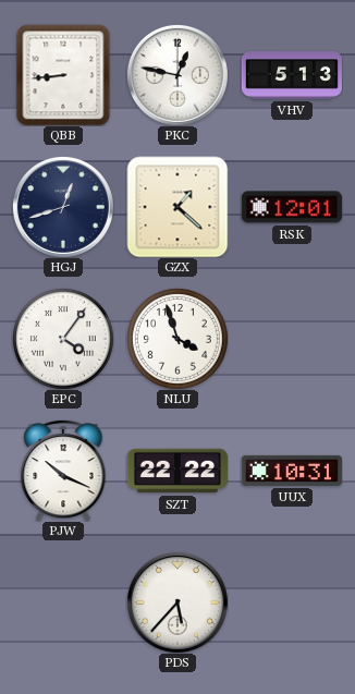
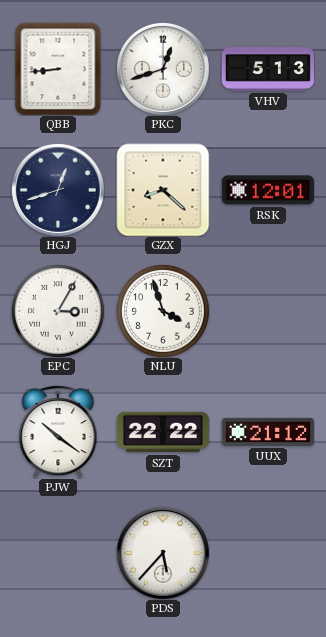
PKC: 12:47 -> 12:42
GZX: 1:22 -> 8:22
EPC: 4:06 -> 3:05
PJW: 10:19 -> 10:21
UUX: 10:31 -> 21:12
